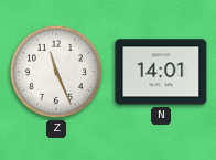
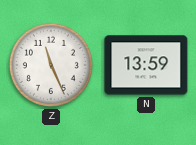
N: 14:01 -> 13:59
